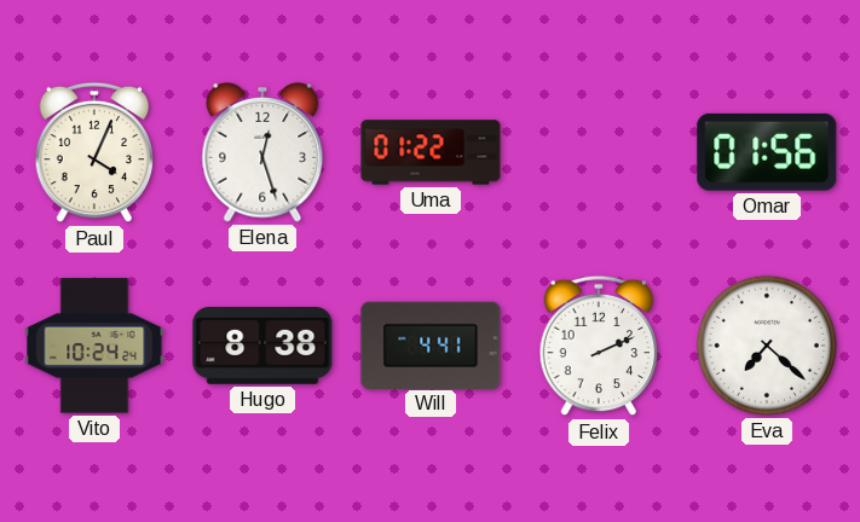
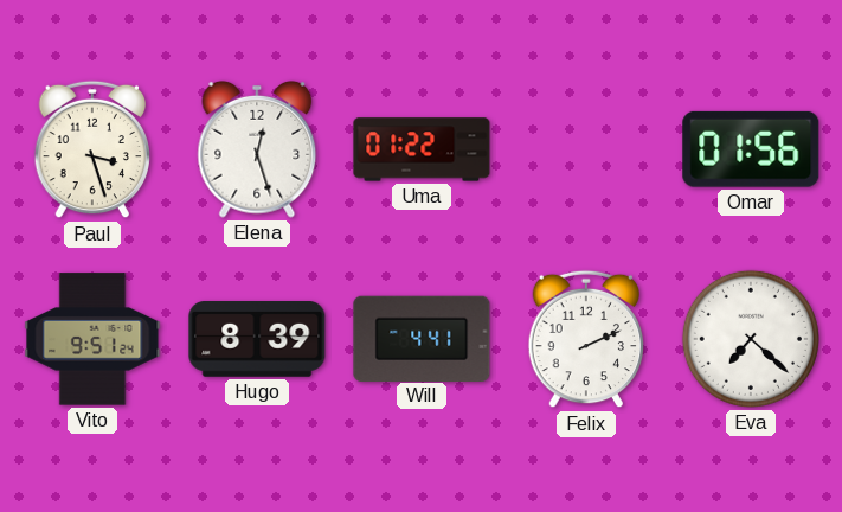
Paul: 4:04 -> 3:27
Vito: 10:24 -> 9:51
Hugo: 8:38 -> 8:39
